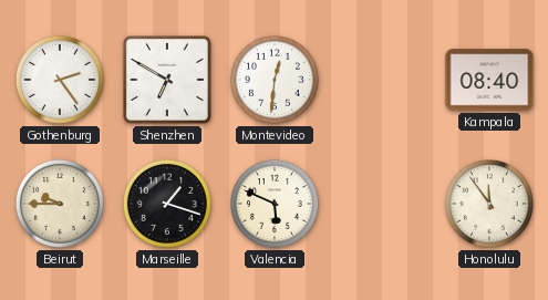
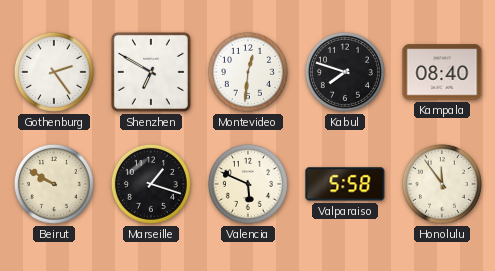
Kabul: none -> 7:48
Beirut: 9:45 -> 9:50
Valparaiso: none -> 5:58
